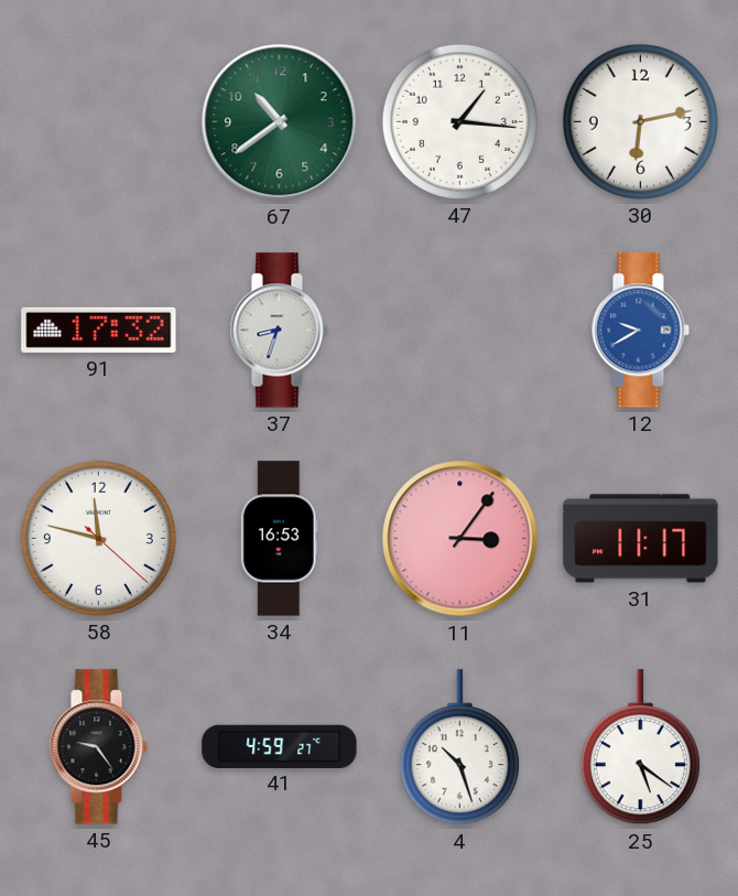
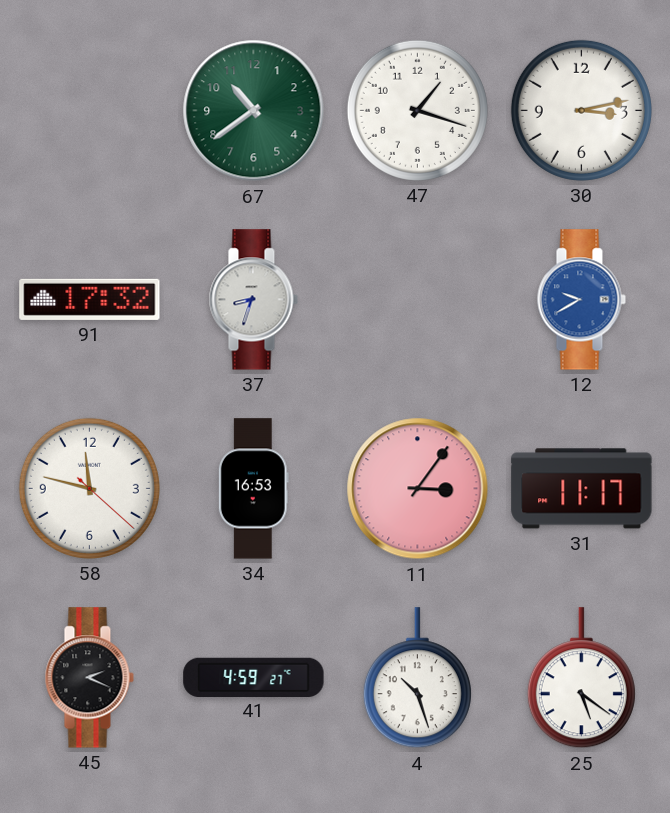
47: 1:16 -> 1:18
30: 6:13 -> 3:13
45: 9:24 -> 2:19
